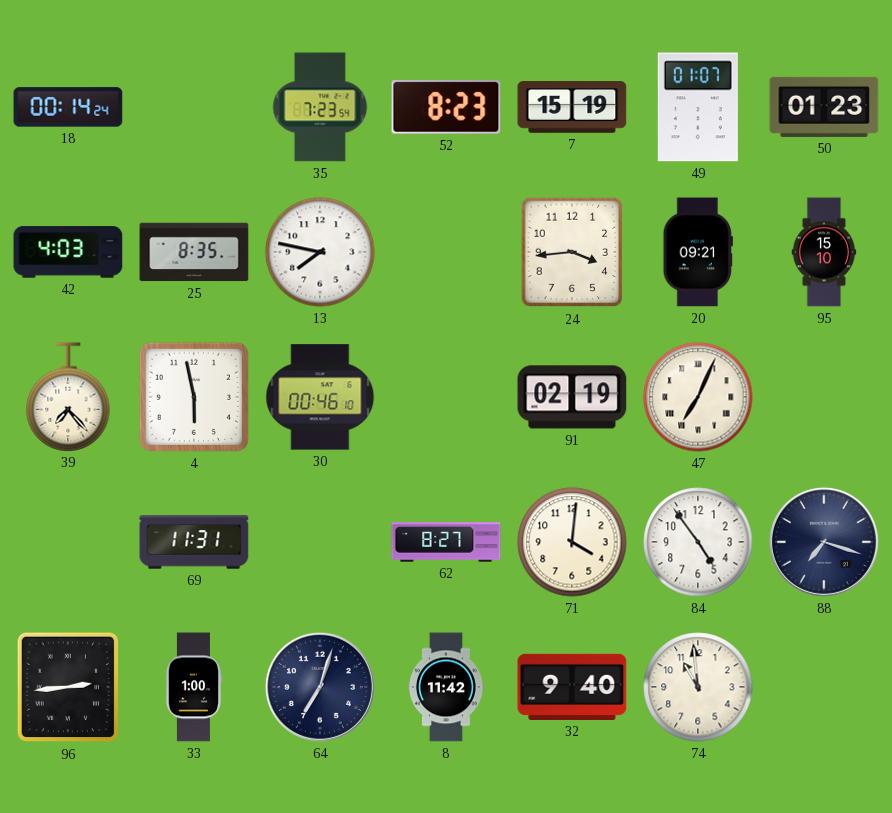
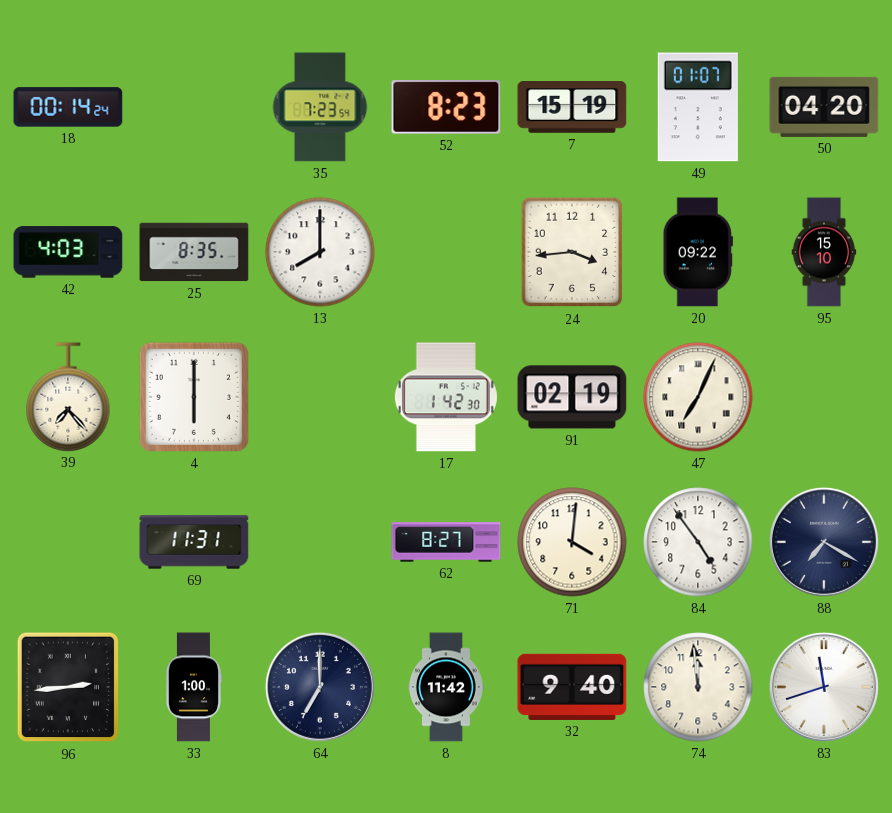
50: 01:23 -> 04:20
13: 7:47 -> 8:00
20: 09:21 -> 09:22
4: 5:58 -> 6:00
30: 00:46 -> none
17: none -> 1:42
88: 7:18 -> 7:20
64: 7:03 -> 7:00
74: 10:59 -> 11:59
83: none -> 11:42
